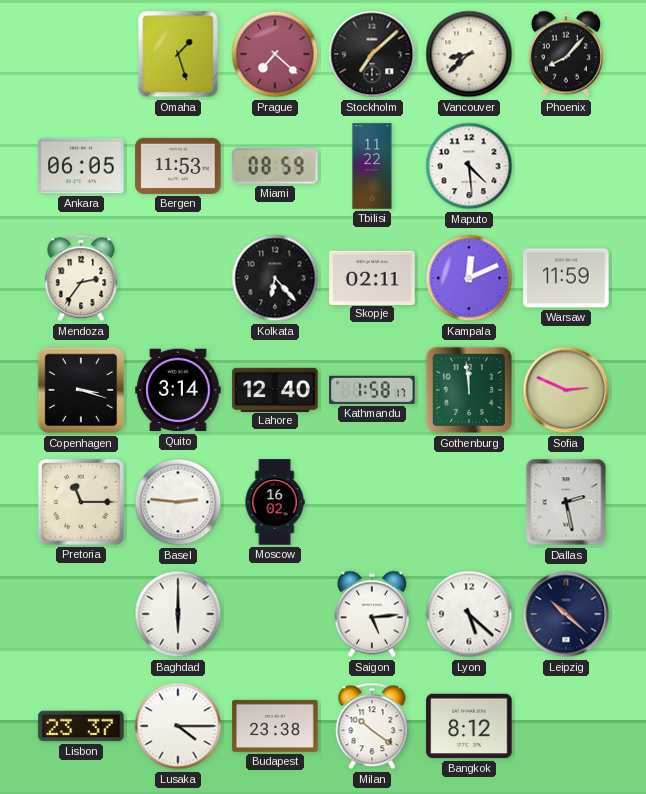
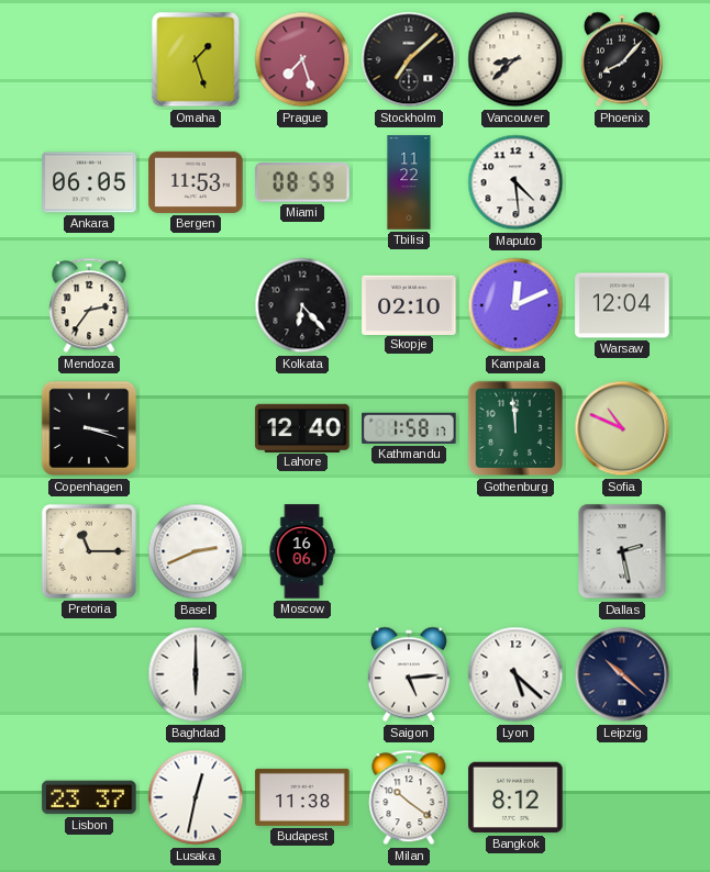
Prague: 7:22 -> 7:27
Skopje: 02:11 -> 02:10
Warsaw: 11:59 -> 12:04
Quito: 3:14 -> none
Sofia: 2:49 -> 10:49
Basel: 2:46 -> 2:41
Moscow: 16:02 -> 16:06
Lusaka: 4:15 -> 12:32
Budapest: 23:38 -> 11:38
